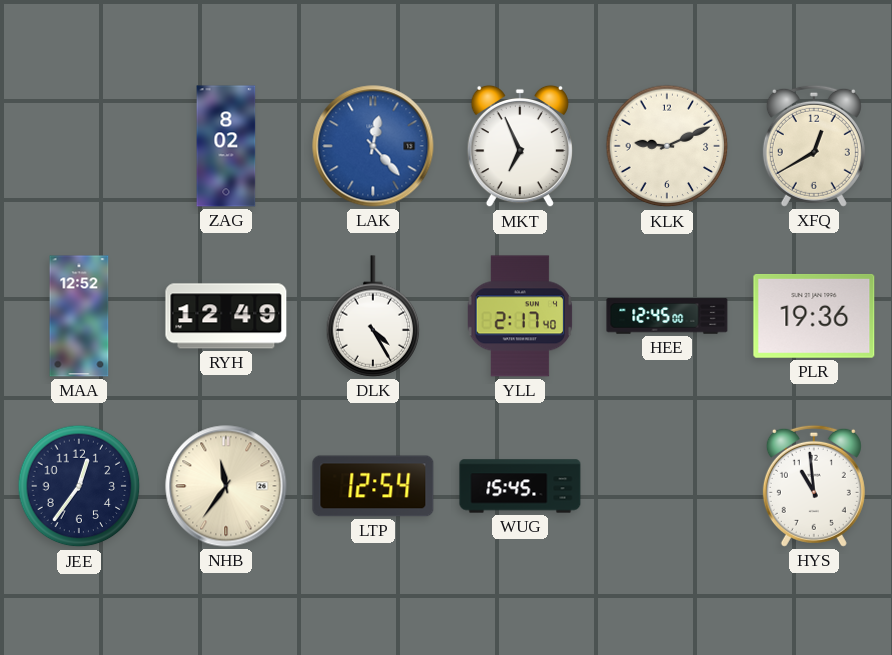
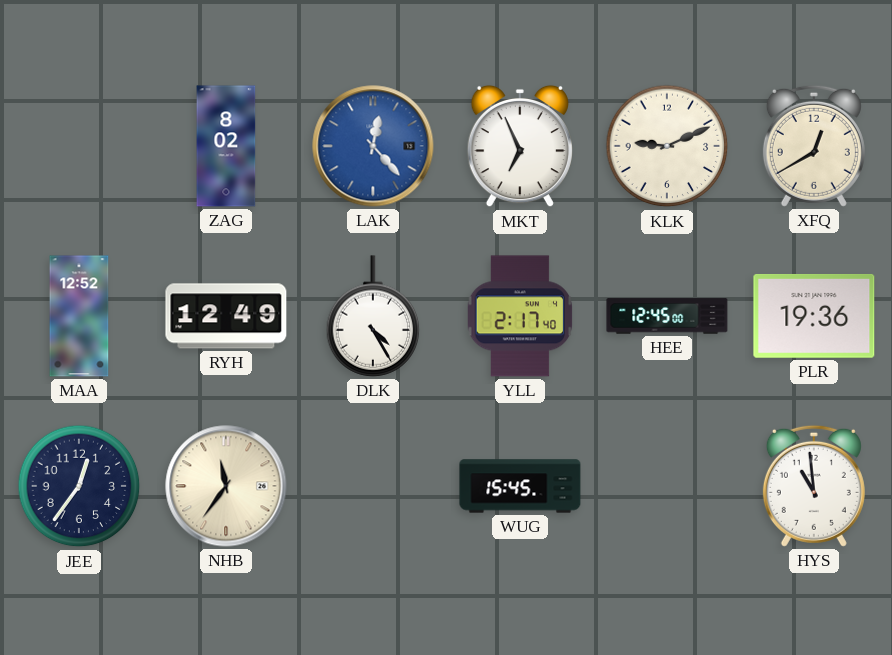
LTP: 12:54 -> none
